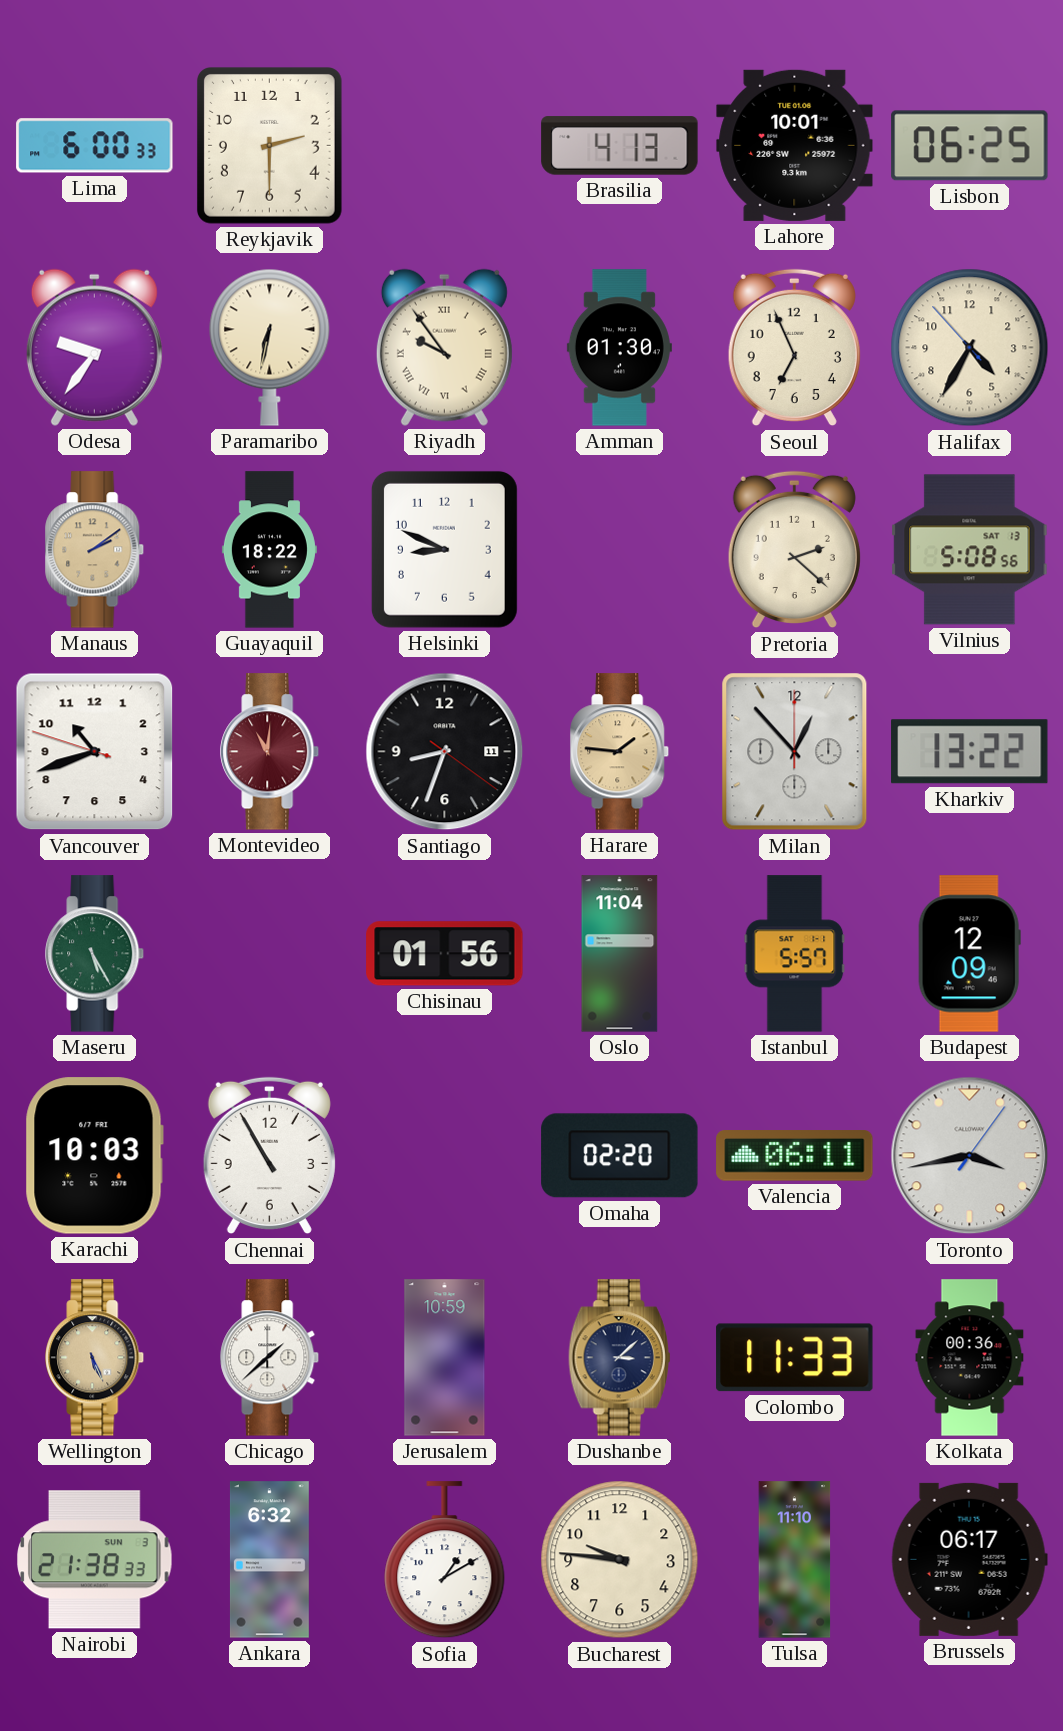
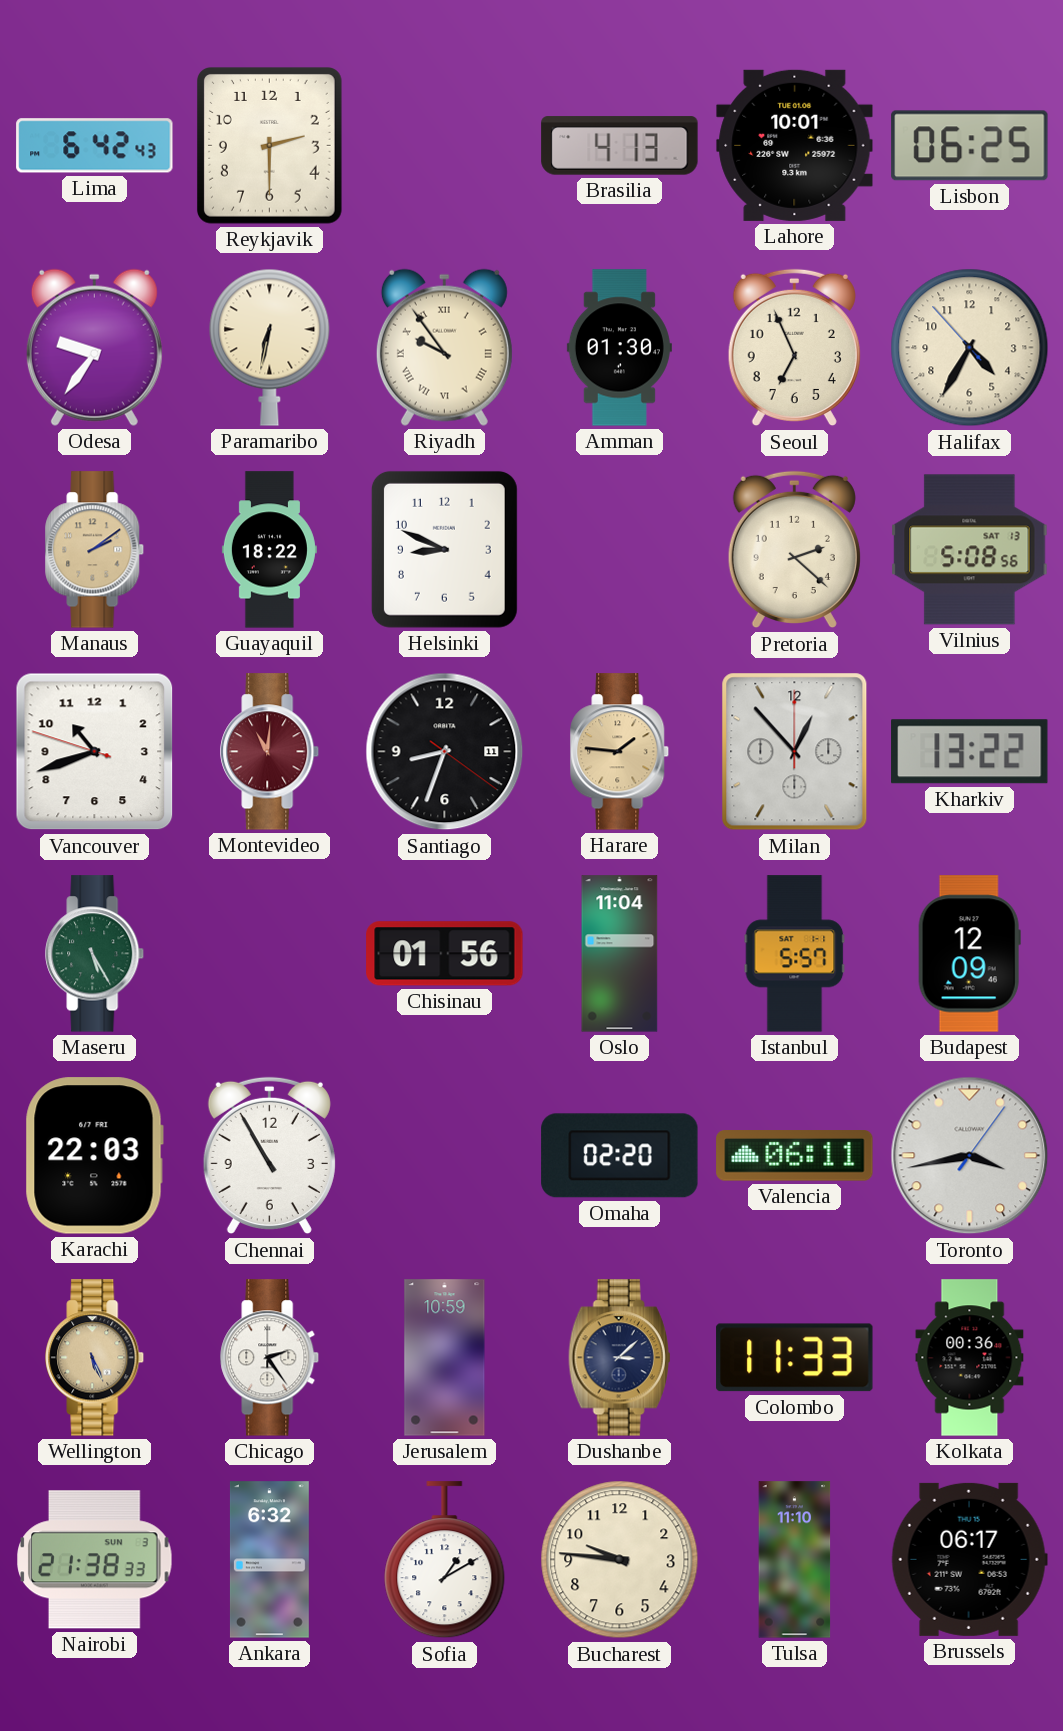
Lima: 6:00 -> 6:42
Karachi: 10:03 -> 22:03
Chicago: 1:38 -> 2:24
